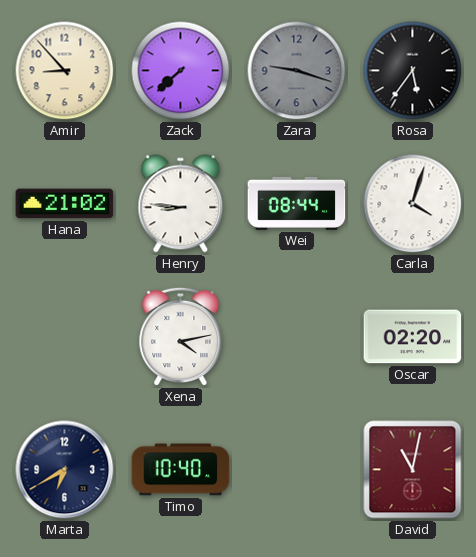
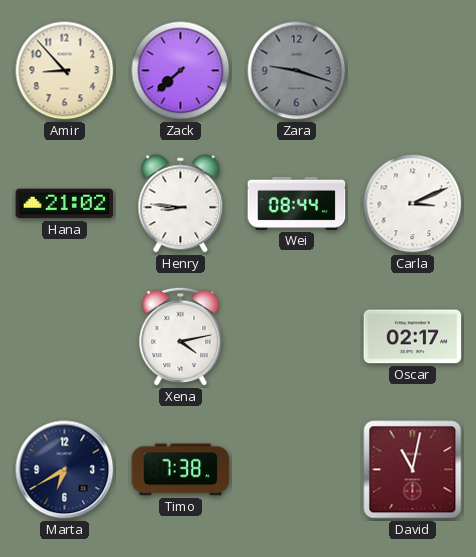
Rosa: 5:36 -> none
Carla: 4:03 -> 3:11
Oscar: 02:20 -> 02:17
Timo: 10:40 -> 7:38
